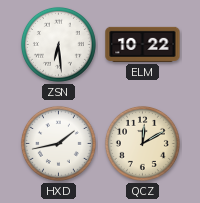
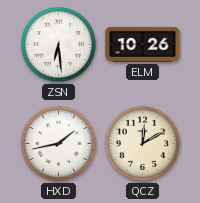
ELM: 10:22 -> 10:26
